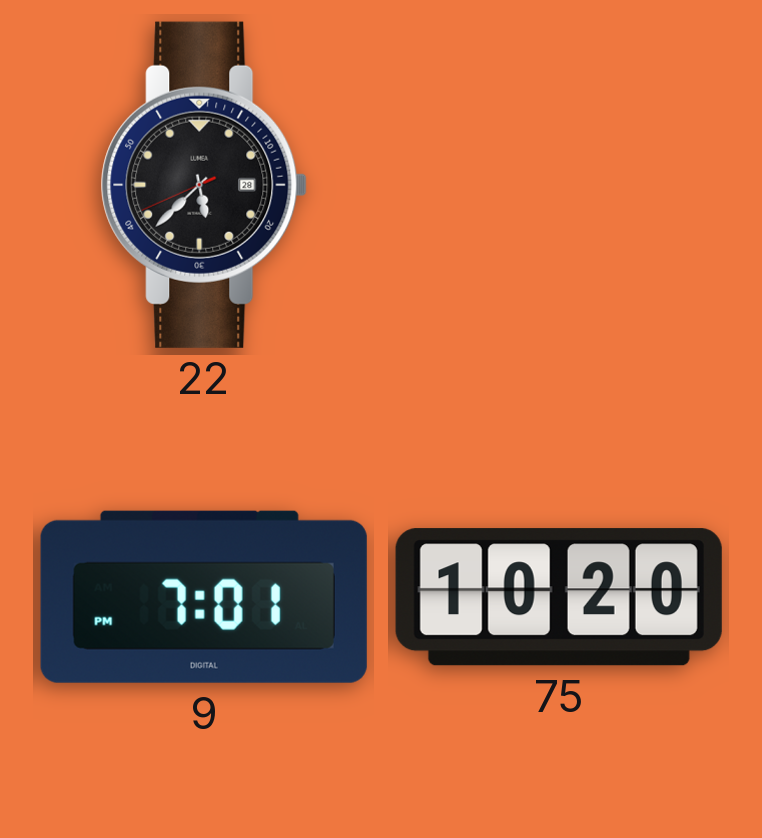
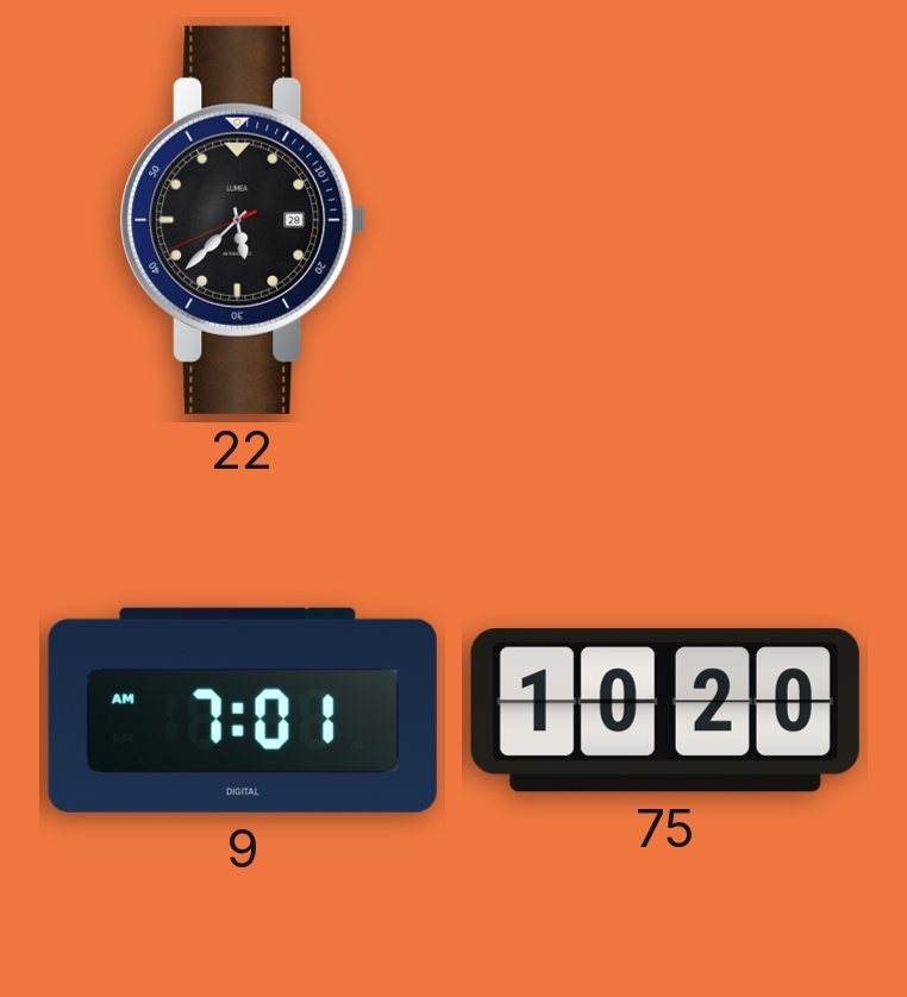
9: 7:01 PM -> 7:01 AM
